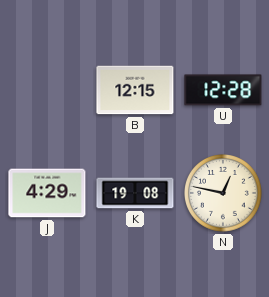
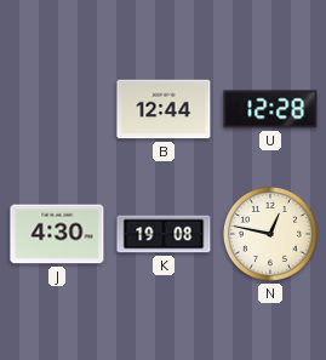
B: 12:15 -> 12:44
J: 4:29 -> 4:30
